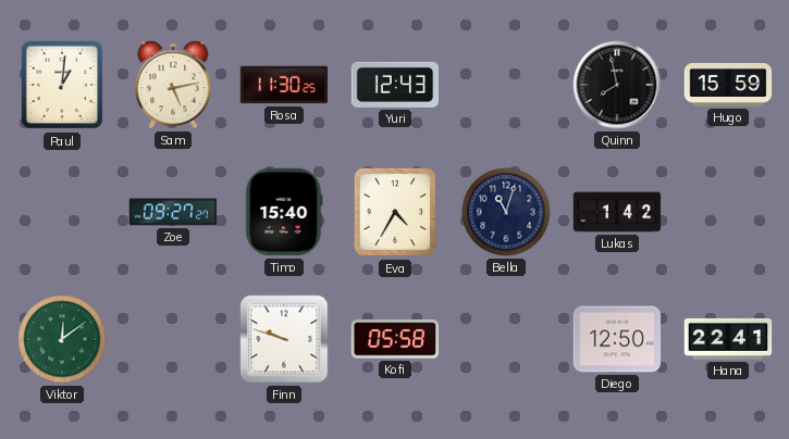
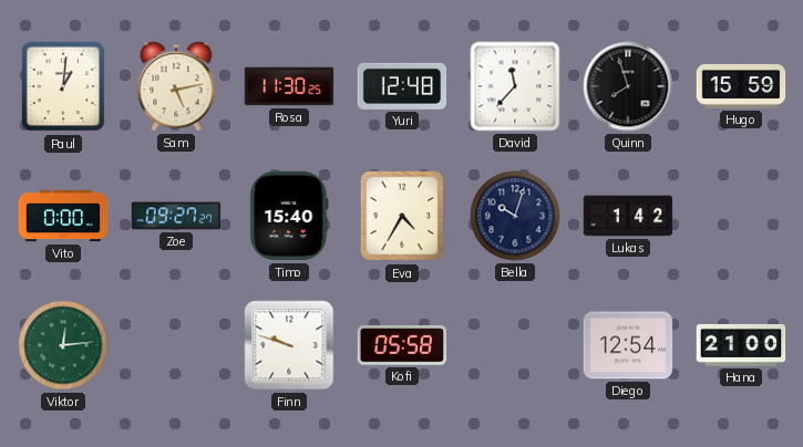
Yuri: 12:43 -> 12:48
David: none -> 11:37
Quinn: 7:58 -> 7:57
Vito: none -> 0:00
Bella: 11:03 -> 10:03
Viktor: 12:09 -> 12:14
Diego: 12:50 -> 12:54
Hana: 22:41 -> 21:00
